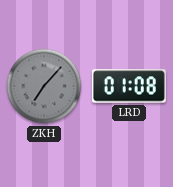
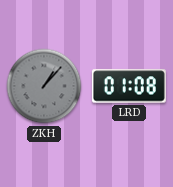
ZKH: 7:07 -> 1:07
